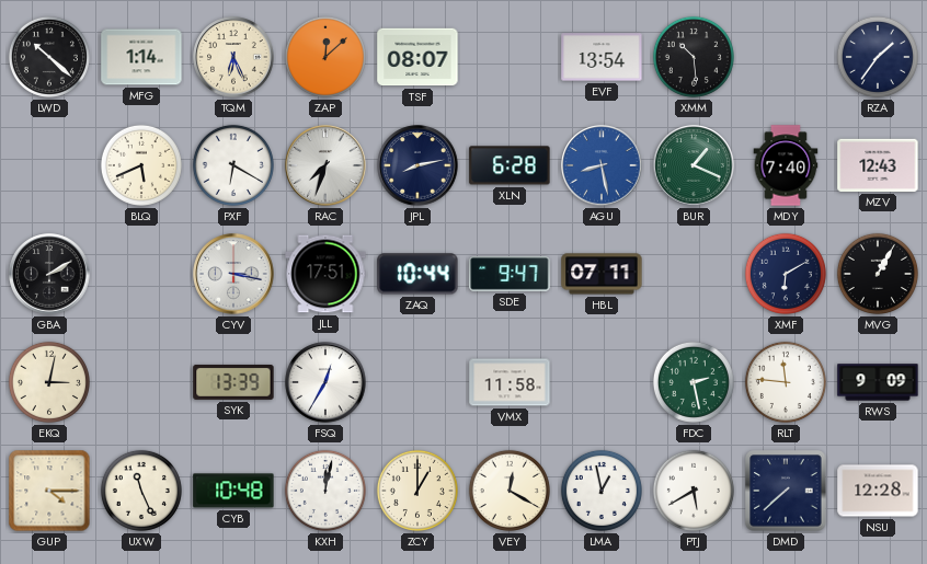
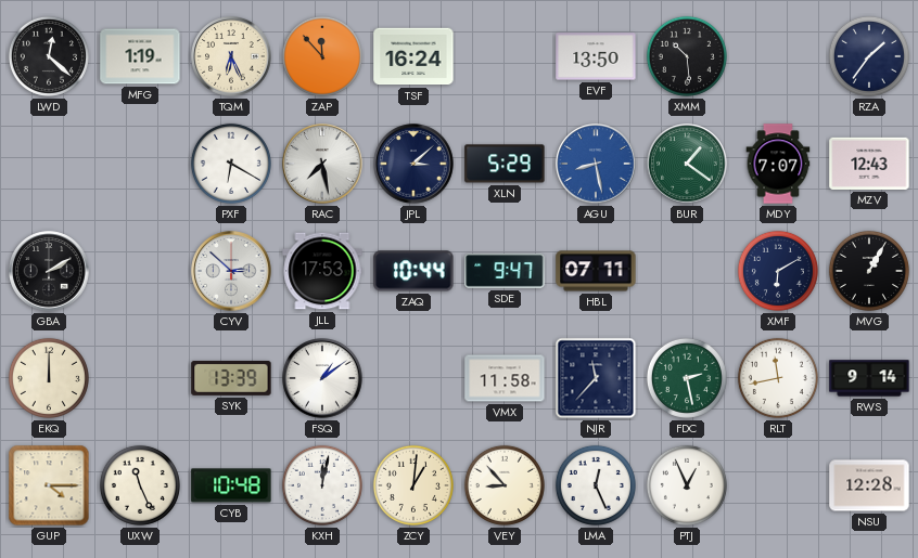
LWD: 10:22 -> 12:22
MFG: 1:14 -> 1:19
ZAP: 12:08 -> 11:53
TSF: 08:07 -> 16:24
EVF: 13:54 -> 13:50
BLQ: 5:41 -> none
RAC: 7:33 -> 7:28
JPL: 8:13 -> 3:08
XLN: 6:28 -> 5:29
BUR: 1:19 -> 1:21
MDY: 7:40 -> 7:07
CYV: 3:17 -> 2:52
JLL: 17:51 -> 17:53
EKQ: 3:02 -> 12:00
FSQ: 12:35 -> 1:09
NJR: none -> 11:37
RLT: 11:46 -> 11:43
RWS: 9:09 -> 9:14
ZCY: 1:00 -> 1:01
VEY: 12:20 -> 8:53
LMA: 12:58 -> 12:26
PTJ: 5:40 -> 12:56
DMD: 7:38 -> none
